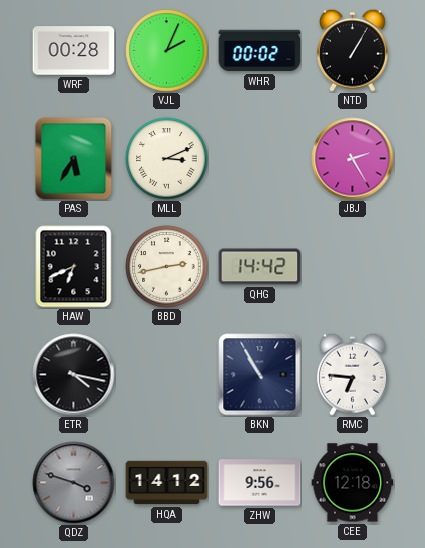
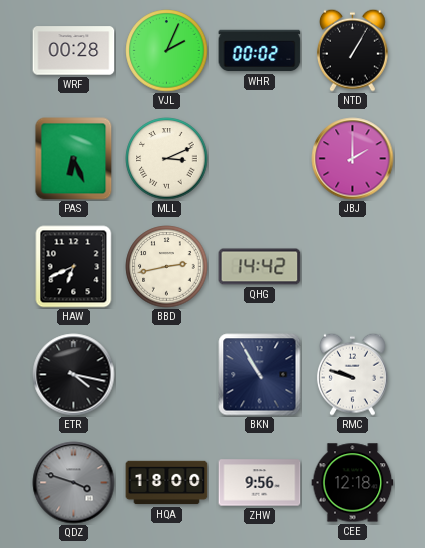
PAS: 5:35 -> 6:26
JBJ: 2:25 -> 2:00
RMC: 6:46 -> 9:48
HQA: 14:12 -> 18:00
